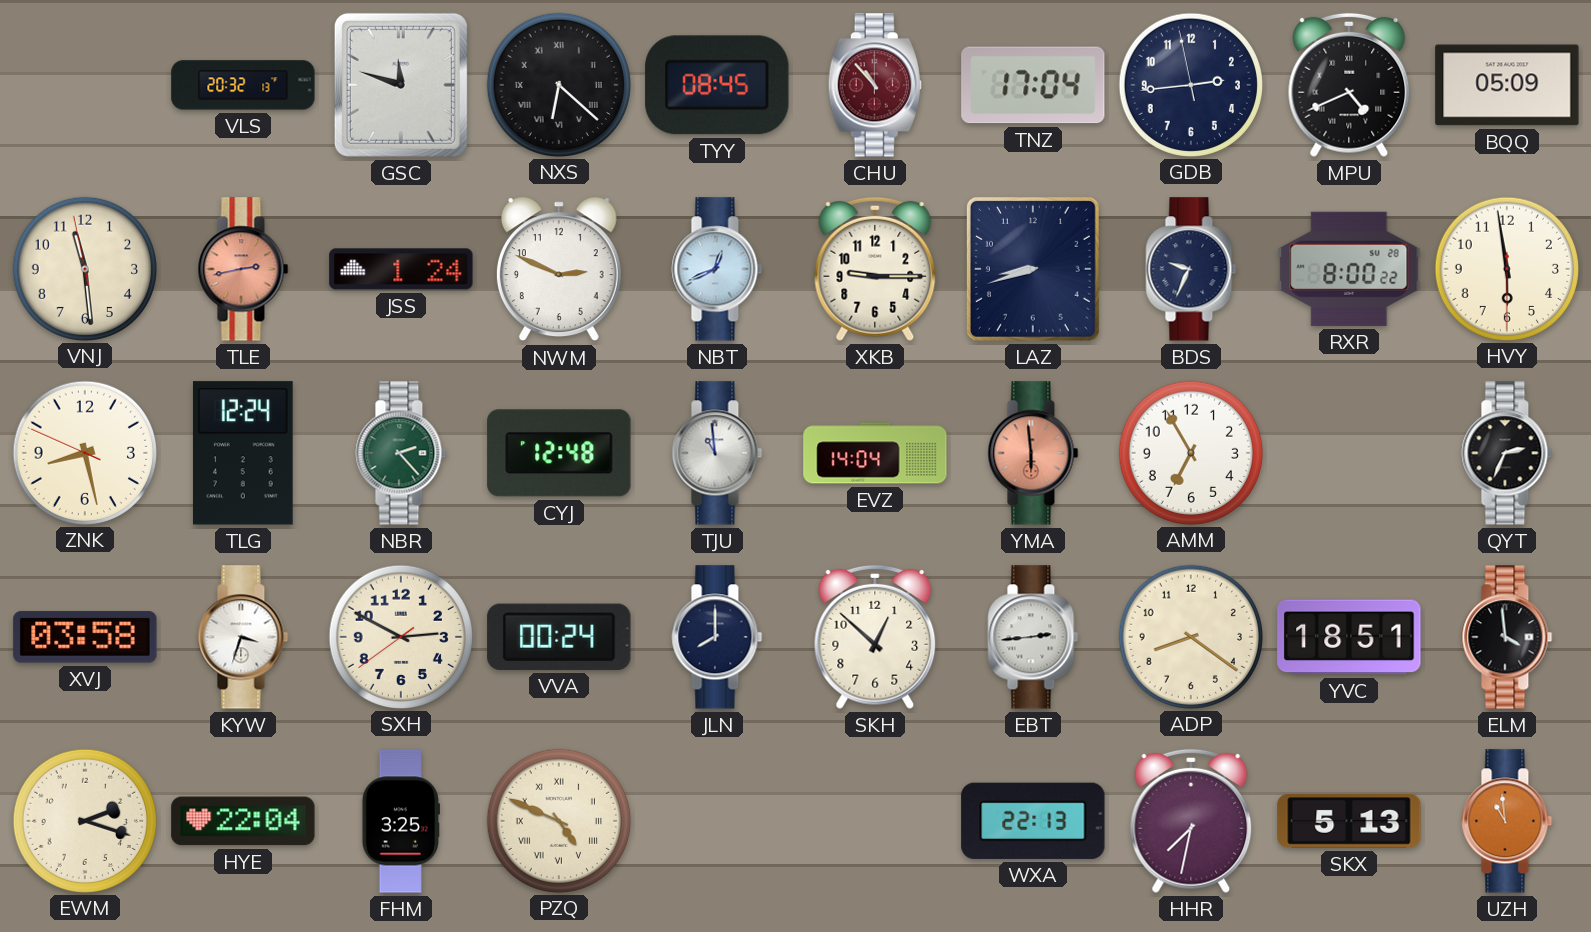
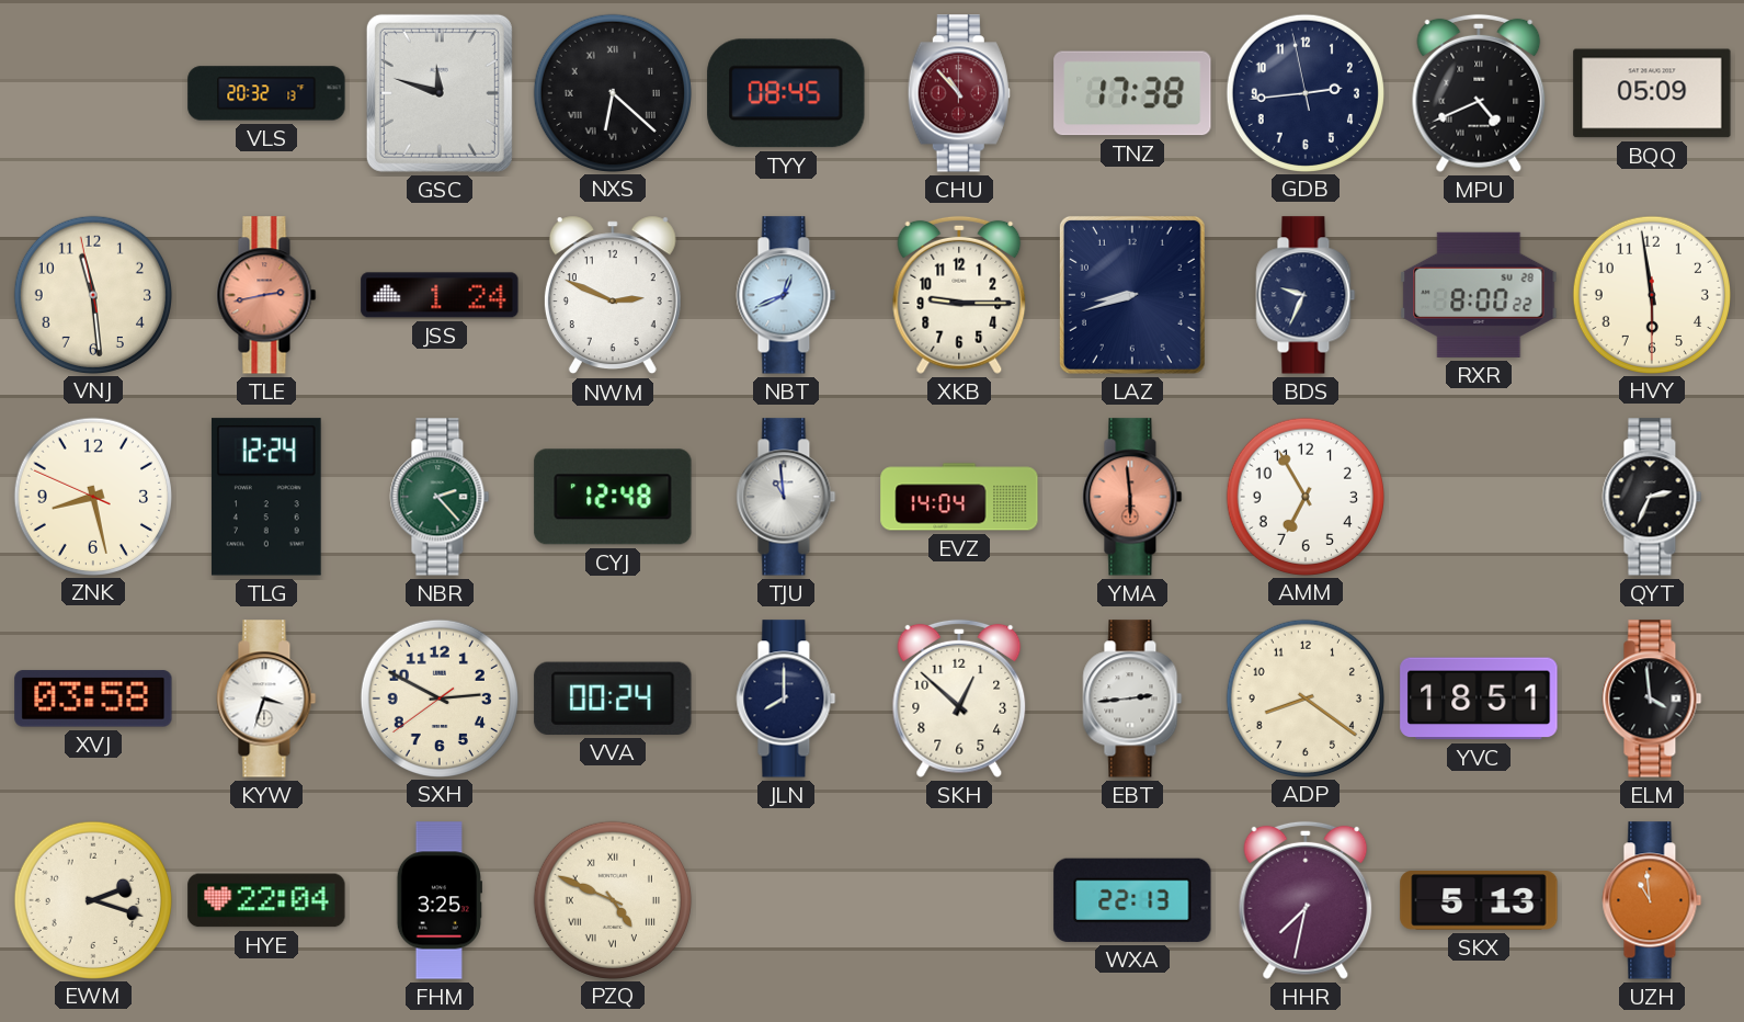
TNZ: 17:04 -> 17:38
